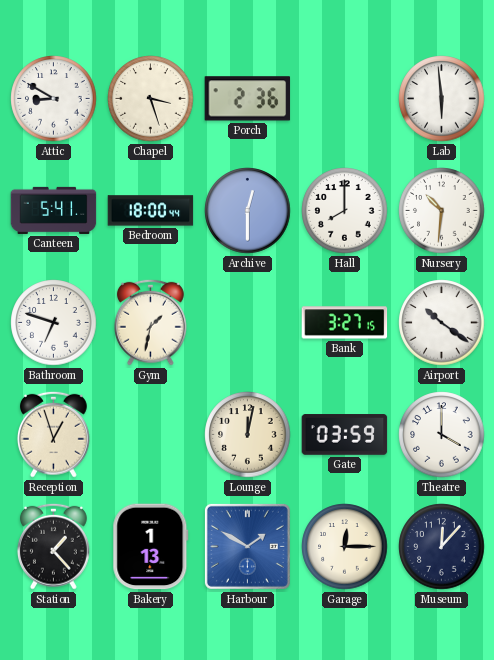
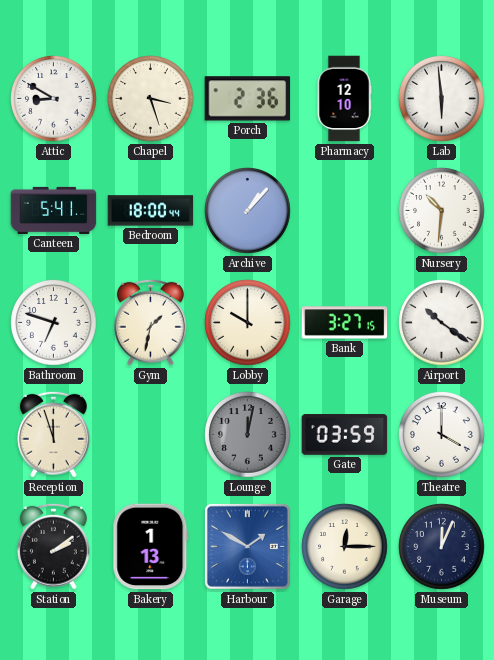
Pharmacy: none -> 12:10
Archive: 12:30 -> 1:07
Hall: 8:00 -> none
Lobby: none -> 10:00
Reception: 12:57 -> 11:57
Lounge dial: cream -> grey
Station: 1:23 -> 2:09
Museum: 12:07 -> 12:04
